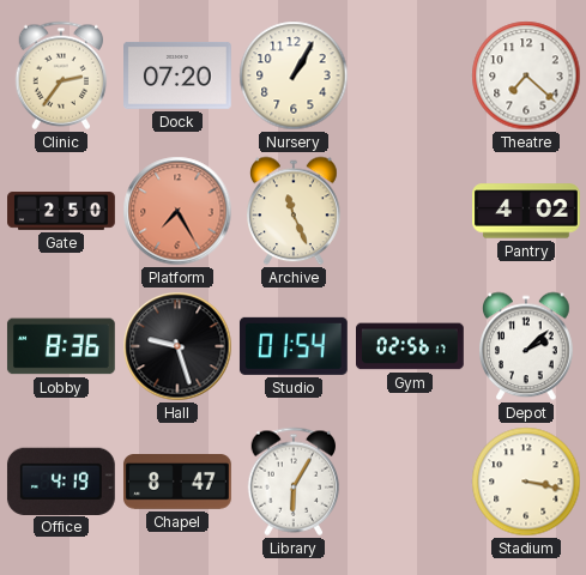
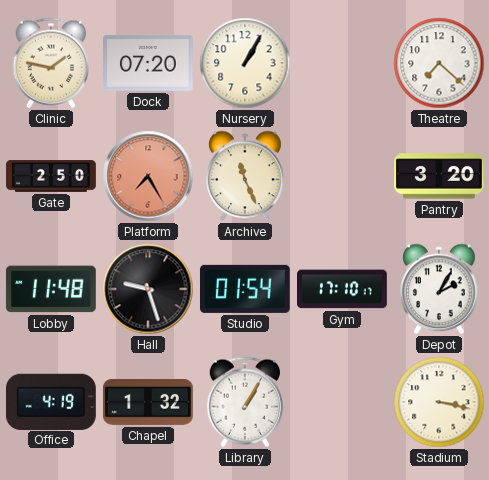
Clinic: 2:36 -> 1:47
Pantry: 4:02 -> 3:20
Lobby: 8:36 -> 11:48
Gym: 02:56 -> 17:10
Depot: 2:08 -> 2:05
Chapel: 8:47 -> 1:32
Library: 6:05 -> 1:05
